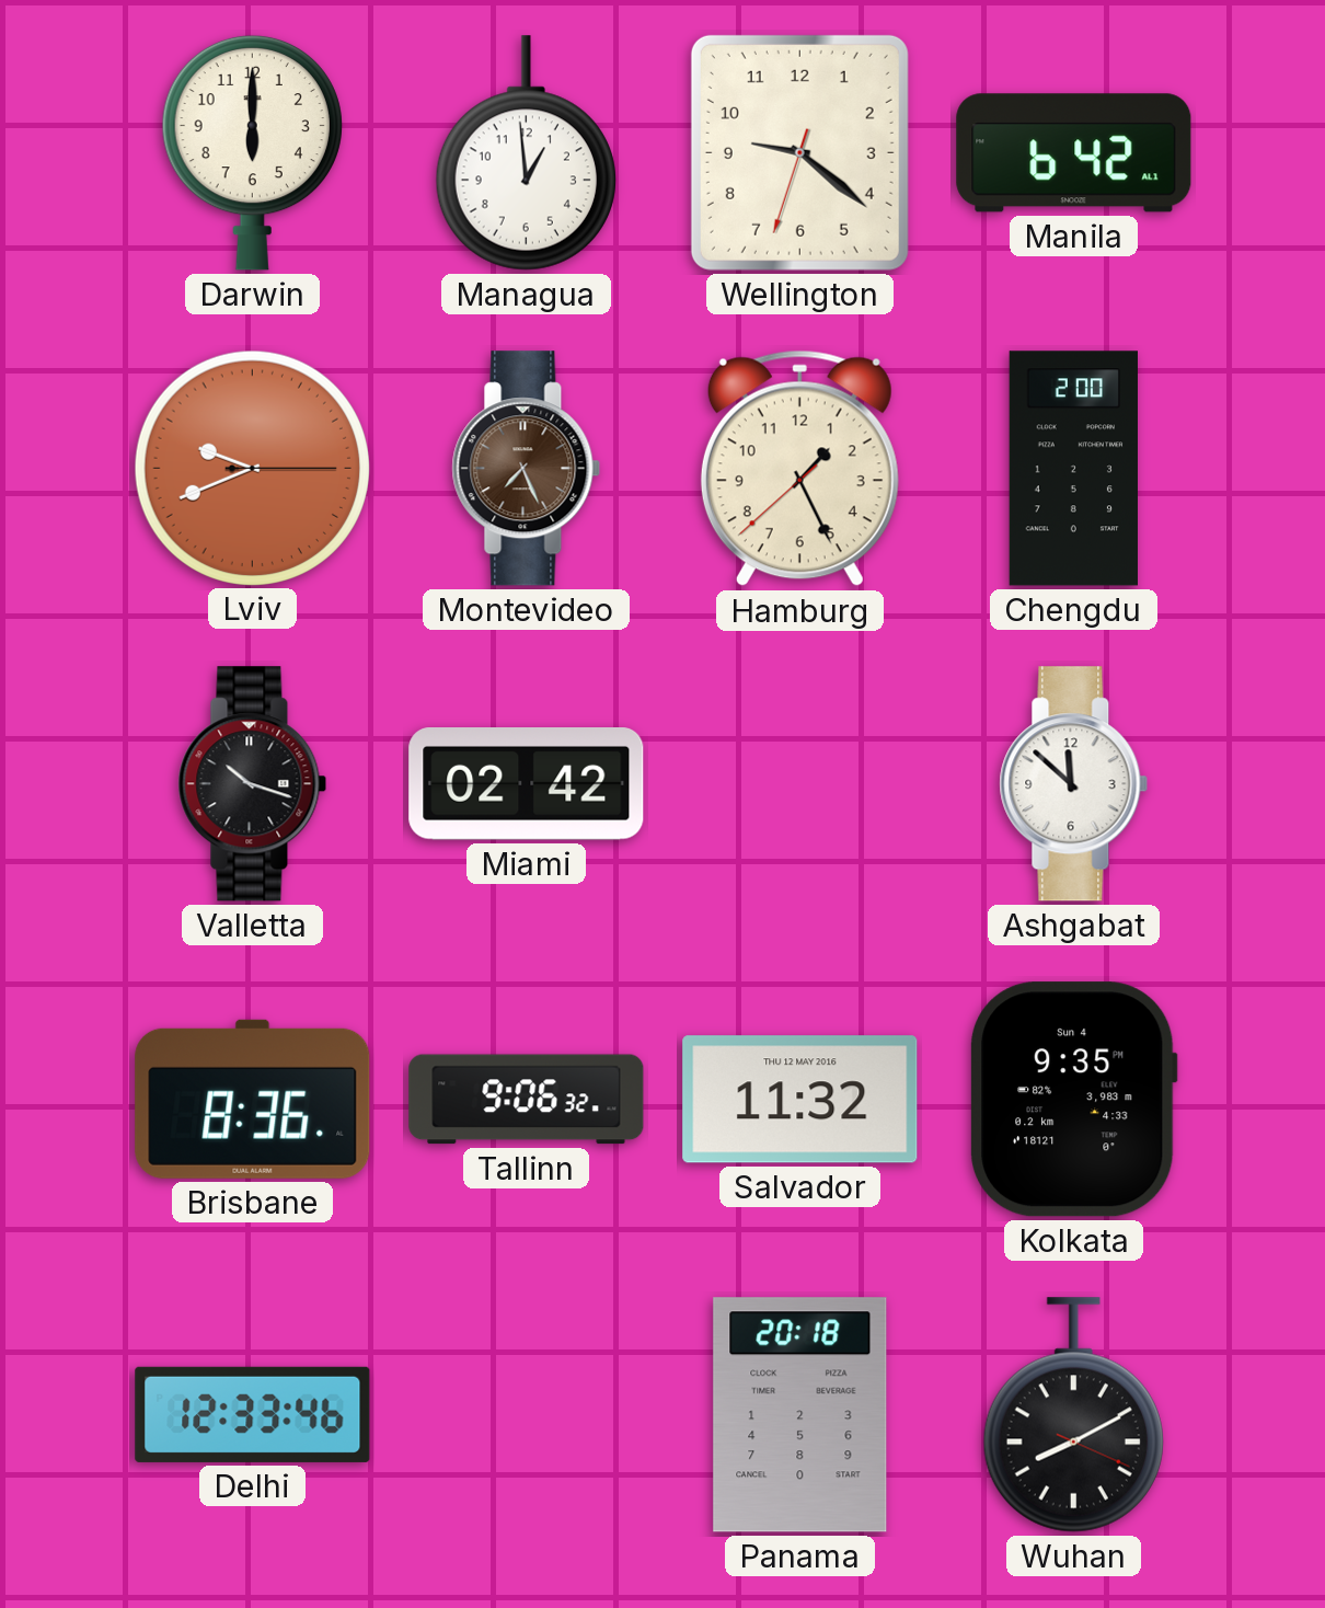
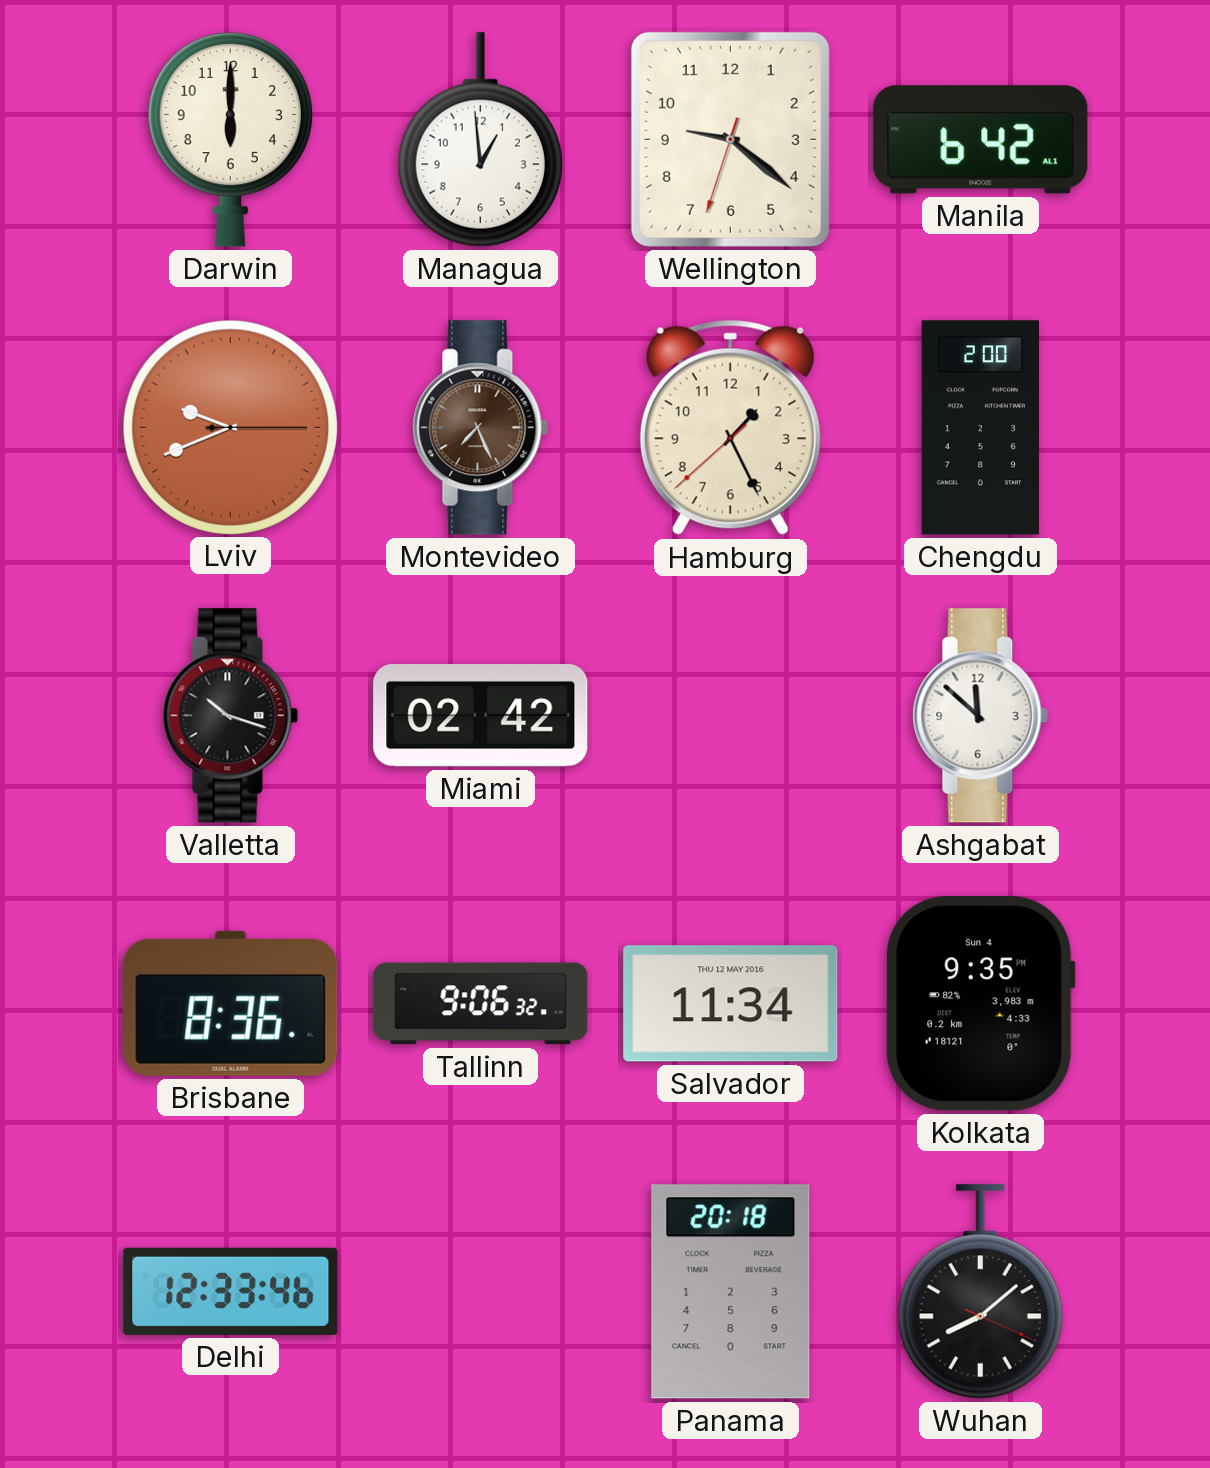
Salvador: 11:32 -> 11:34
Wuhan: 8:10 -> 8:08
